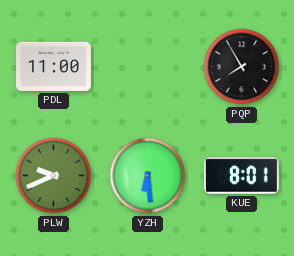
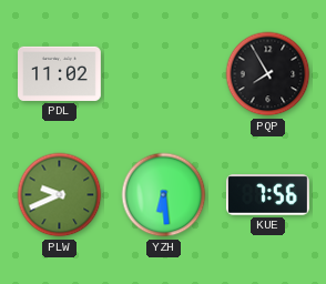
PDL: 11:00 -> 11:02
KUE: 8:01 -> 7:56
